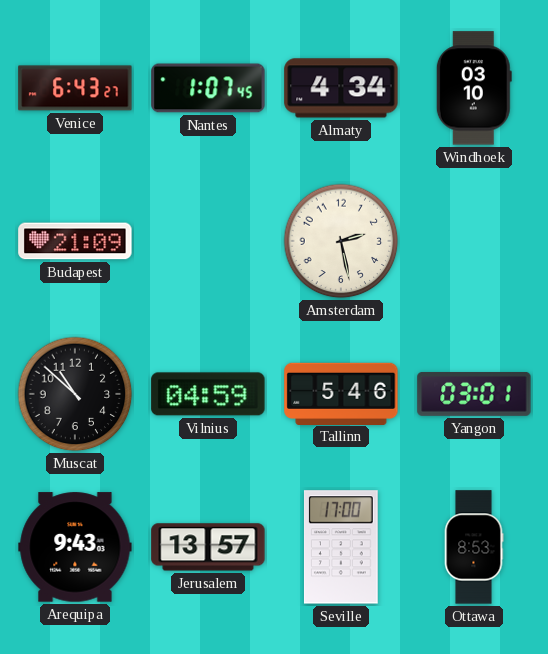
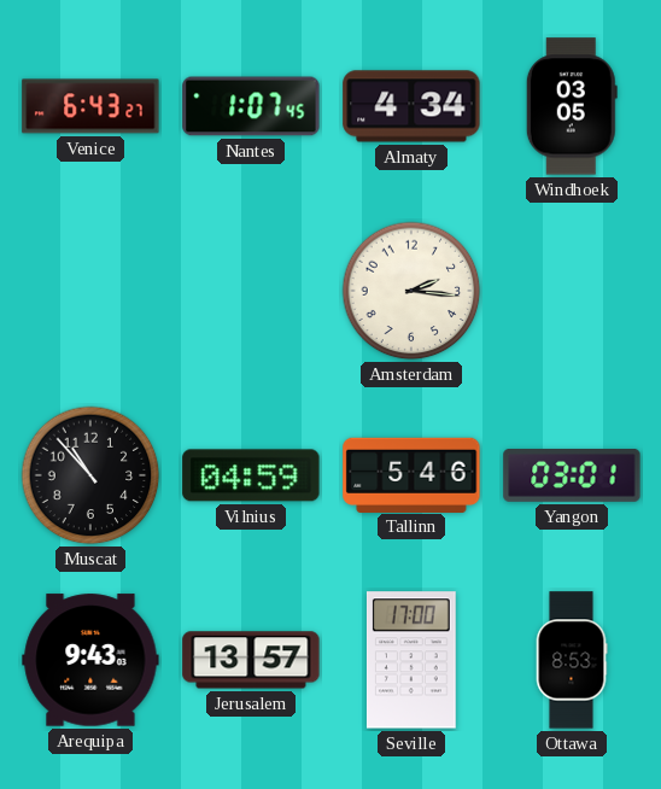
Windhoek: 03:10 -> 03:05
Budapest: 21:09 -> none
Amsterdam: 2:28 -> 2:16
Muscat: 10:52 -> 10:53
